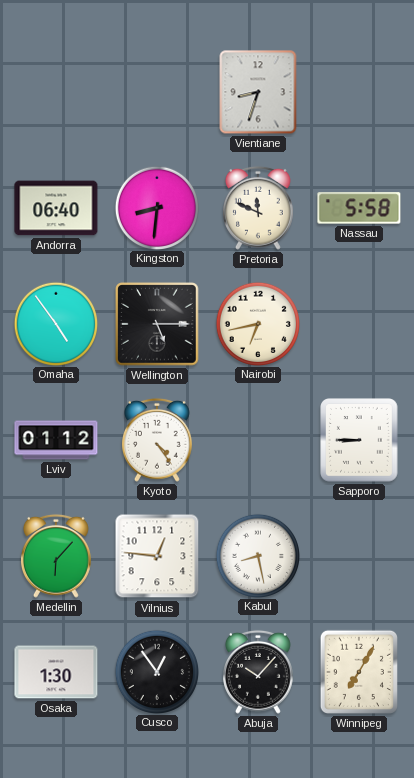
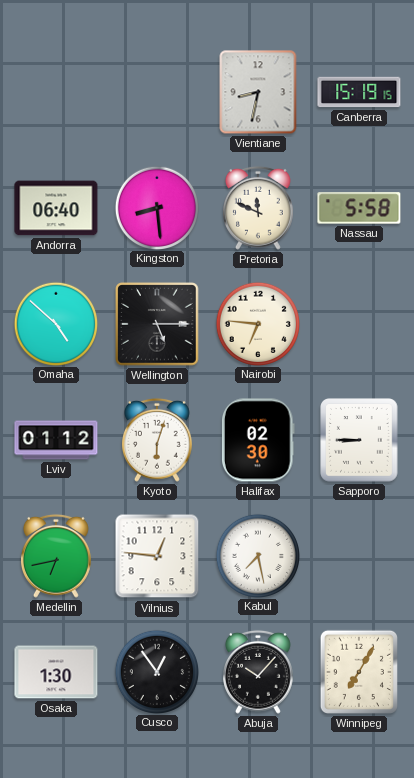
Vientiane: 8:33 -> 8:32
Canberra: none -> 15:19
Kingston: 8:31 -> 8:29
Omaha: 4:54 -> 4:52
Nairobi: 6:43 -> 6:46
Kyoto: 4:24 -> 6:03
Halifax: none -> 02:30
Medellin: 6:07 -> 6:43
Kabul: 8:28 -> 7:28
